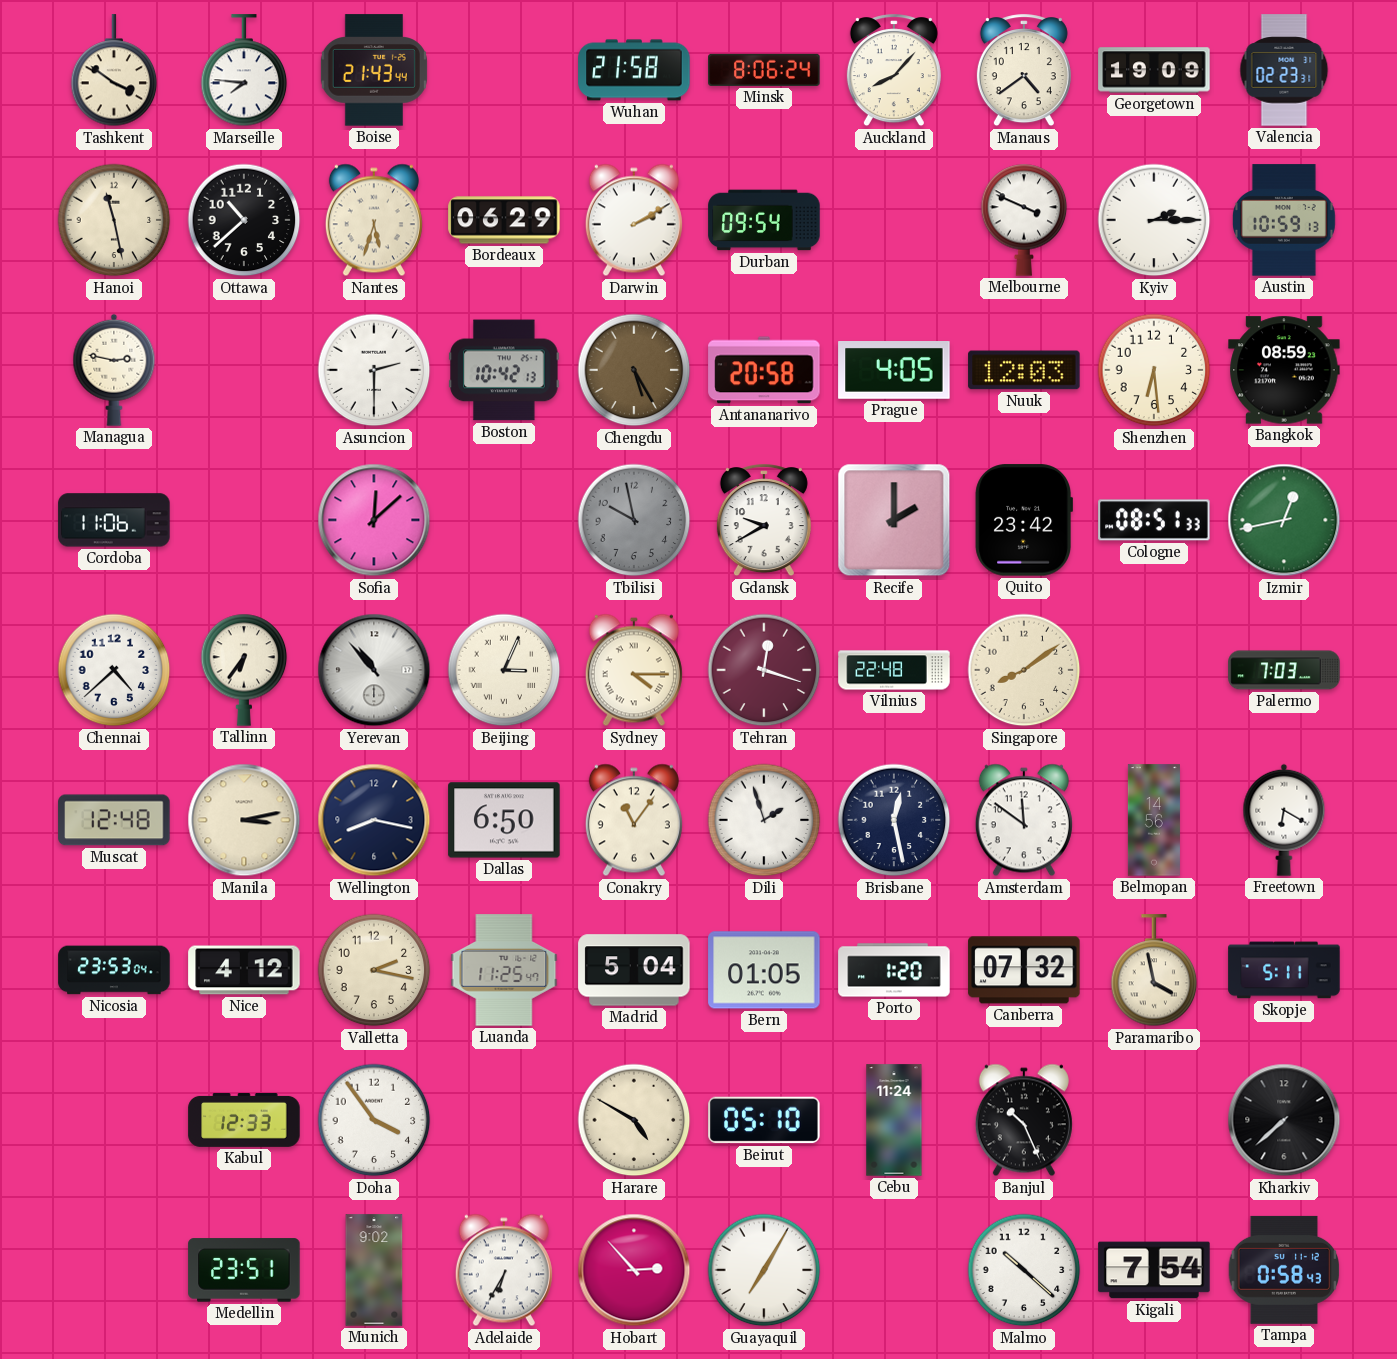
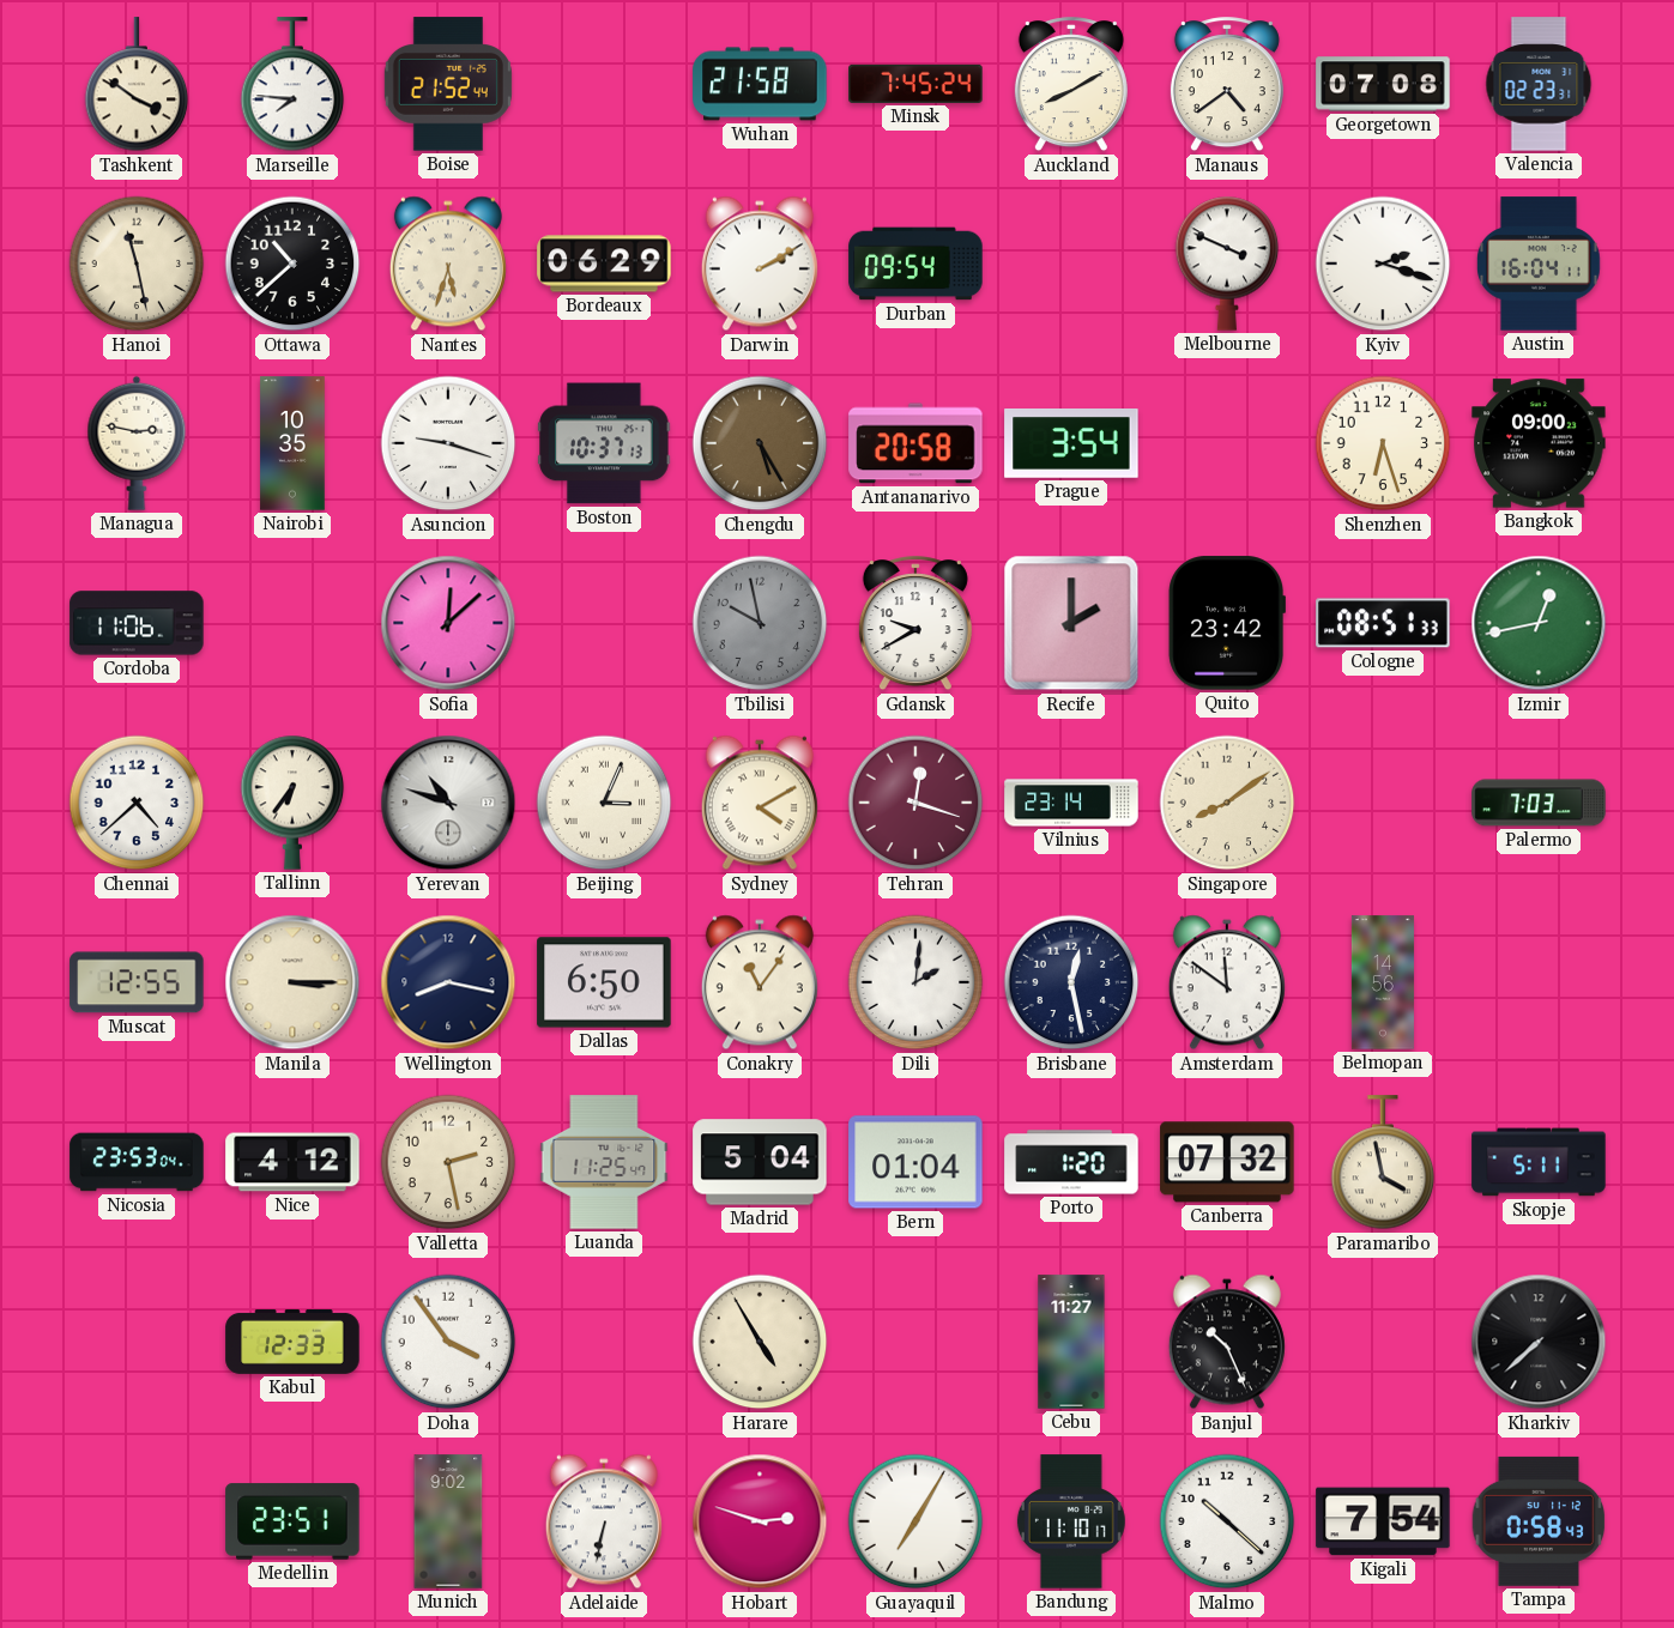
Boise: 21:43 -> 21:52
Minsk: 8:06 -> 7:45
Auckland: 8:07 -> 8:10
Georgetown: 19:09 -> 07:08
Kyiv: 2:15 -> 2:18
Austin: 10:59 -> 16:04
Nairobi: none -> 10:35
Asuncion: 2:30 -> 9:18
Boston: 10:42 -> 10:37
Prague: 4:05 -> 3:54
Nuuk: 12:03 -> none
Shenzhen: 6:29 -> 6:27
Bangkok: 08:59 -> 09:00
Yerevan: 10:53 -> 10:48
Sydney: 4:15 -> 4:10
Vilnius: 22:48 -> 23:14
Muscat: 12:48 -> 12:55
Manila: 3:13 -> 3:15
Dili: 1:57 -> 2:01
Freetown: 6:20 -> none
Valletta: 2:17 -> 2:28
Bern: 01:05 -> 01:04
Harare: 4:50 -> 4:55
Beirut: 05:10 -> none
Cebu: 11:24 -> 11:27
Adelaide: 6:35 -> 6:32
Hobart: 2:53 -> 2:48
Bandung: none -> 11:10
